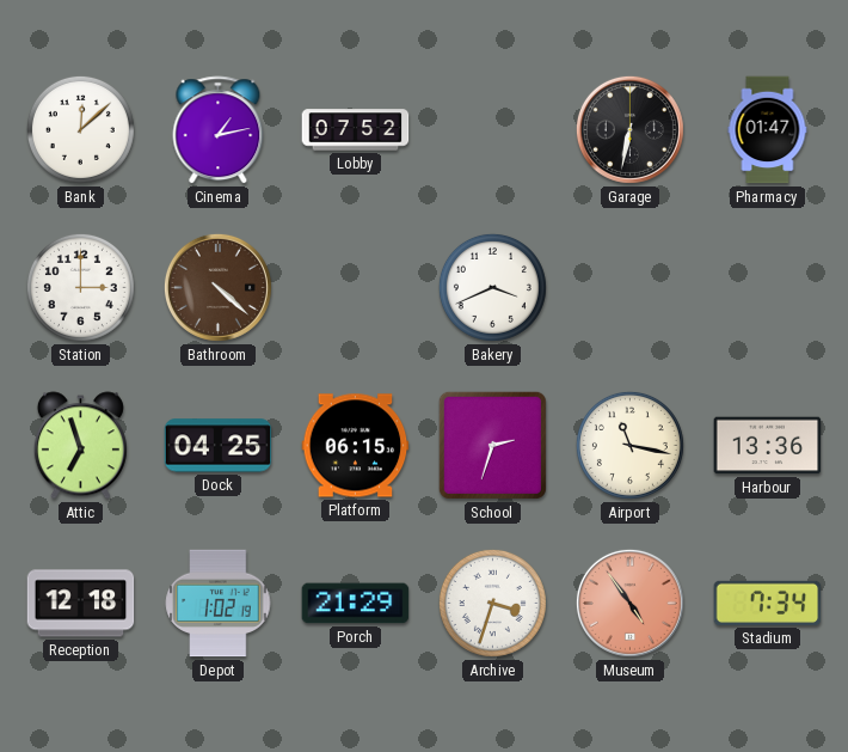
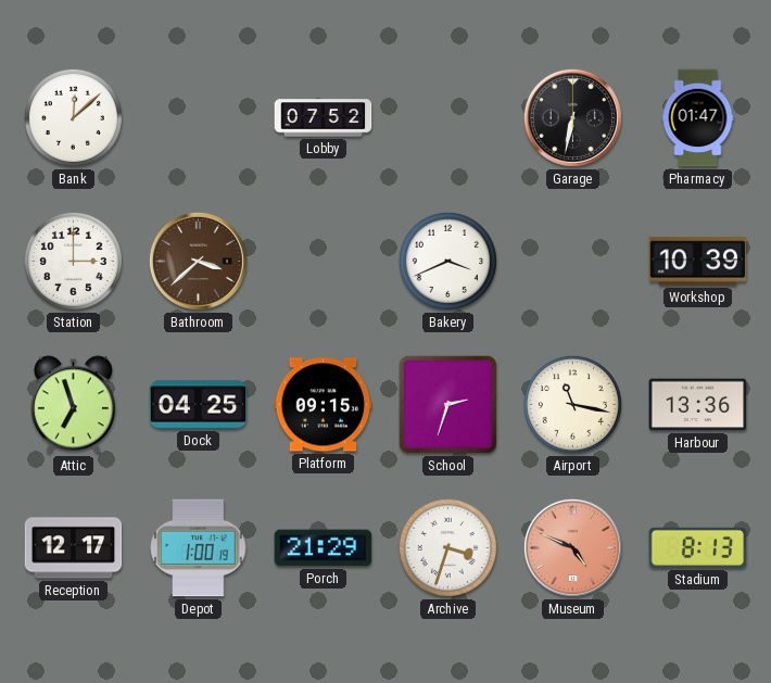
Cinema: 1:13 -> none
Bathroom: 4:22 -> 3:38
Workshop: none -> 10:39
Platform: 06:15 -> 09:15
Reception: 12:18 -> 12:17
Depot: 1:02 -> 1:00
Museum: 4:54 -> 4:49
Stadium: 7:34 -> 8:13
